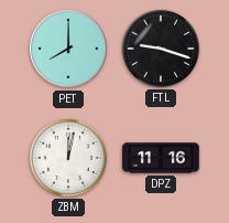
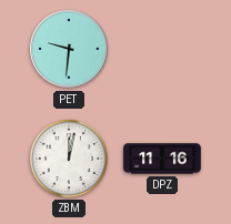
PET: 8:00 -> 9:31
FTL: 9:18 -> none
